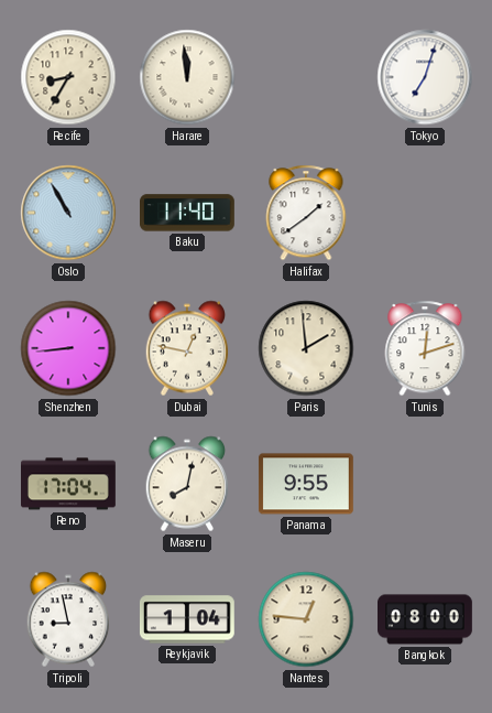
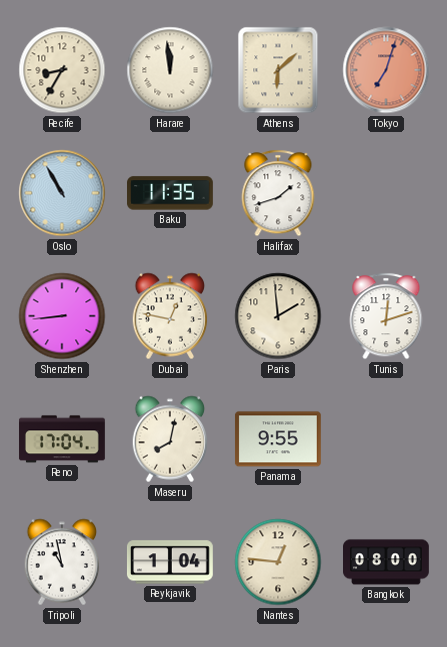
Athens: none -> 6:08
Tokyo dial: white -> salmon
Baku: 11:40 -> 11:35
Halifax: 1:39 -> 1:42
Tripoli: 8:58 -> 10:58
